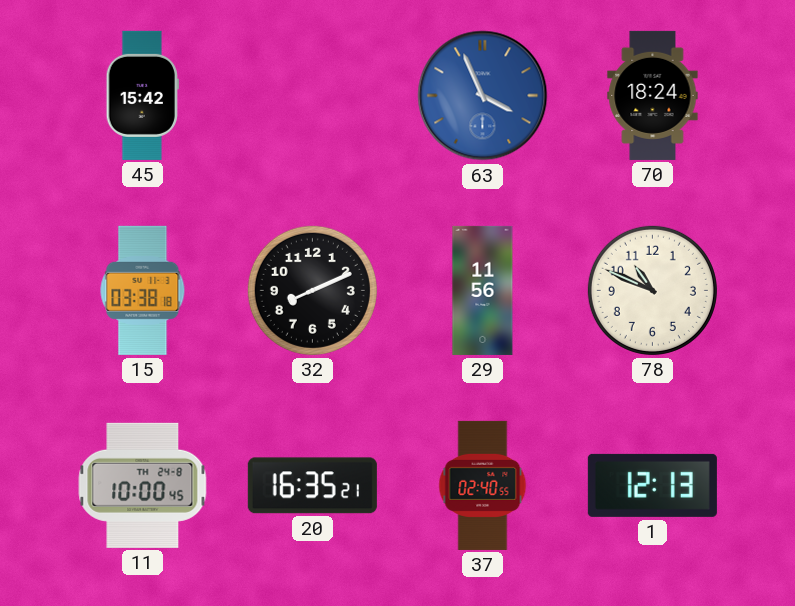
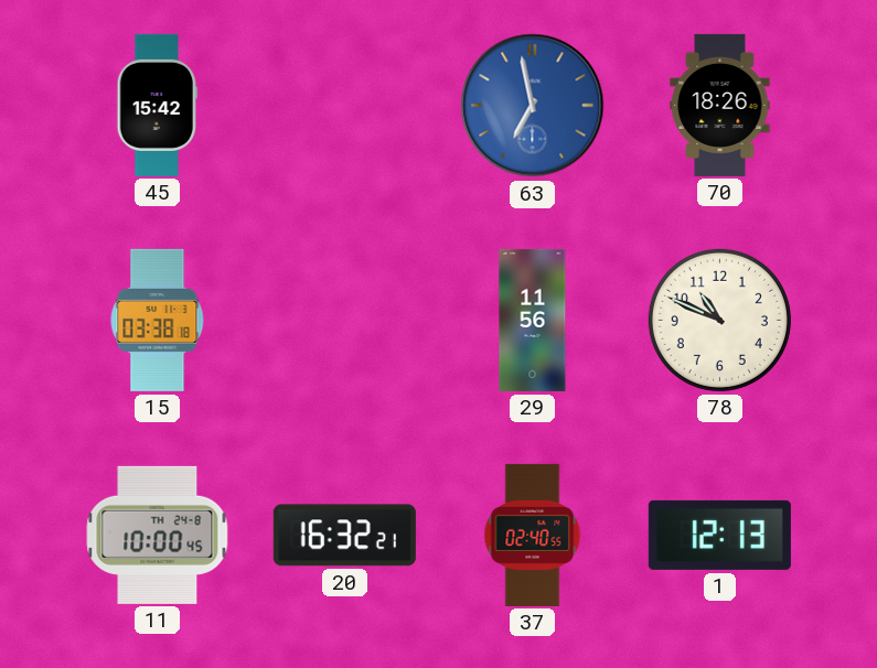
63: 3:56 -> 6:58
70: 18:24 -> 18:26
32: 8:11 -> none
20: 16:35 -> 16:32
